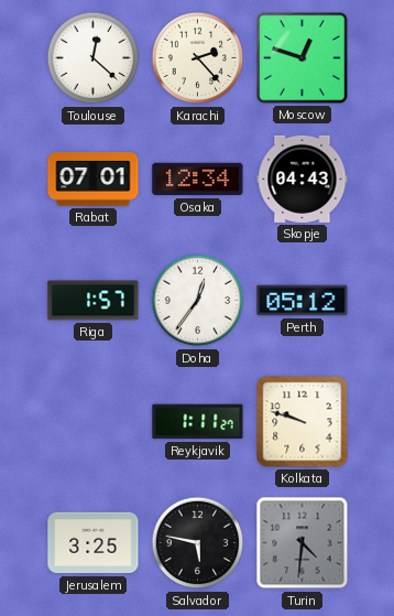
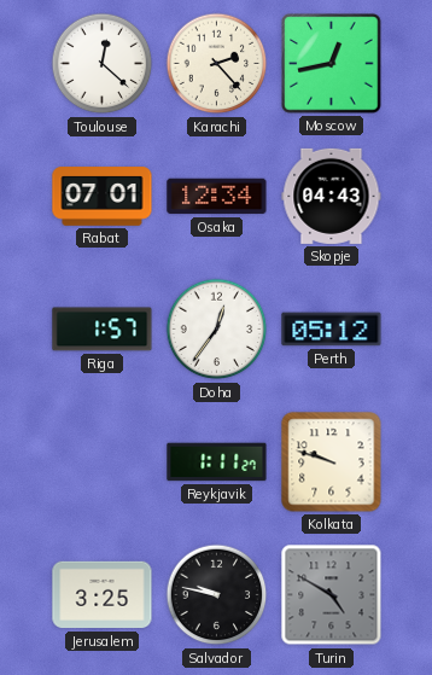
Moscow: 12:48 -> 12:43
Salvador: 5:47 -> 9:47
Turin: 4:31 -> 4:50
